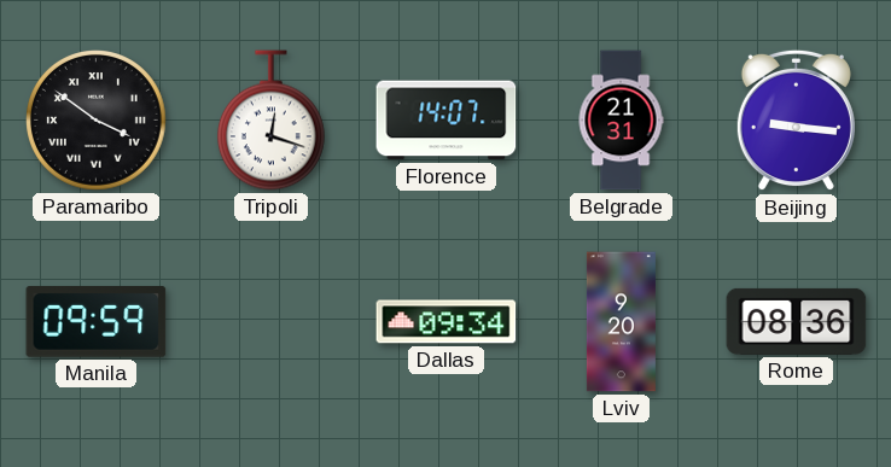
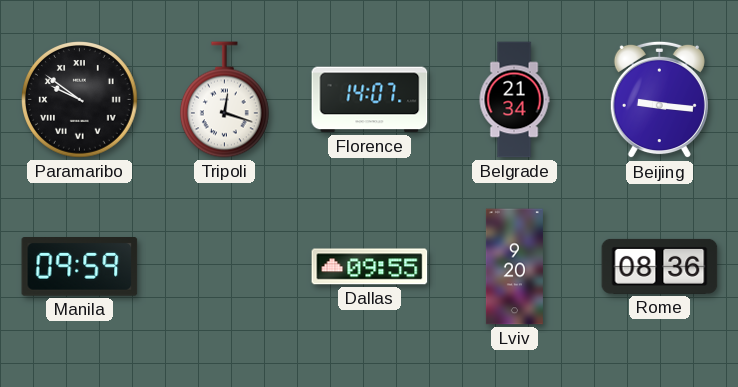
Paramaribo: 3:51 -> 9:51
Belgrade: 21:31 -> 21:34
Dallas: 09:34 -> 09:55
